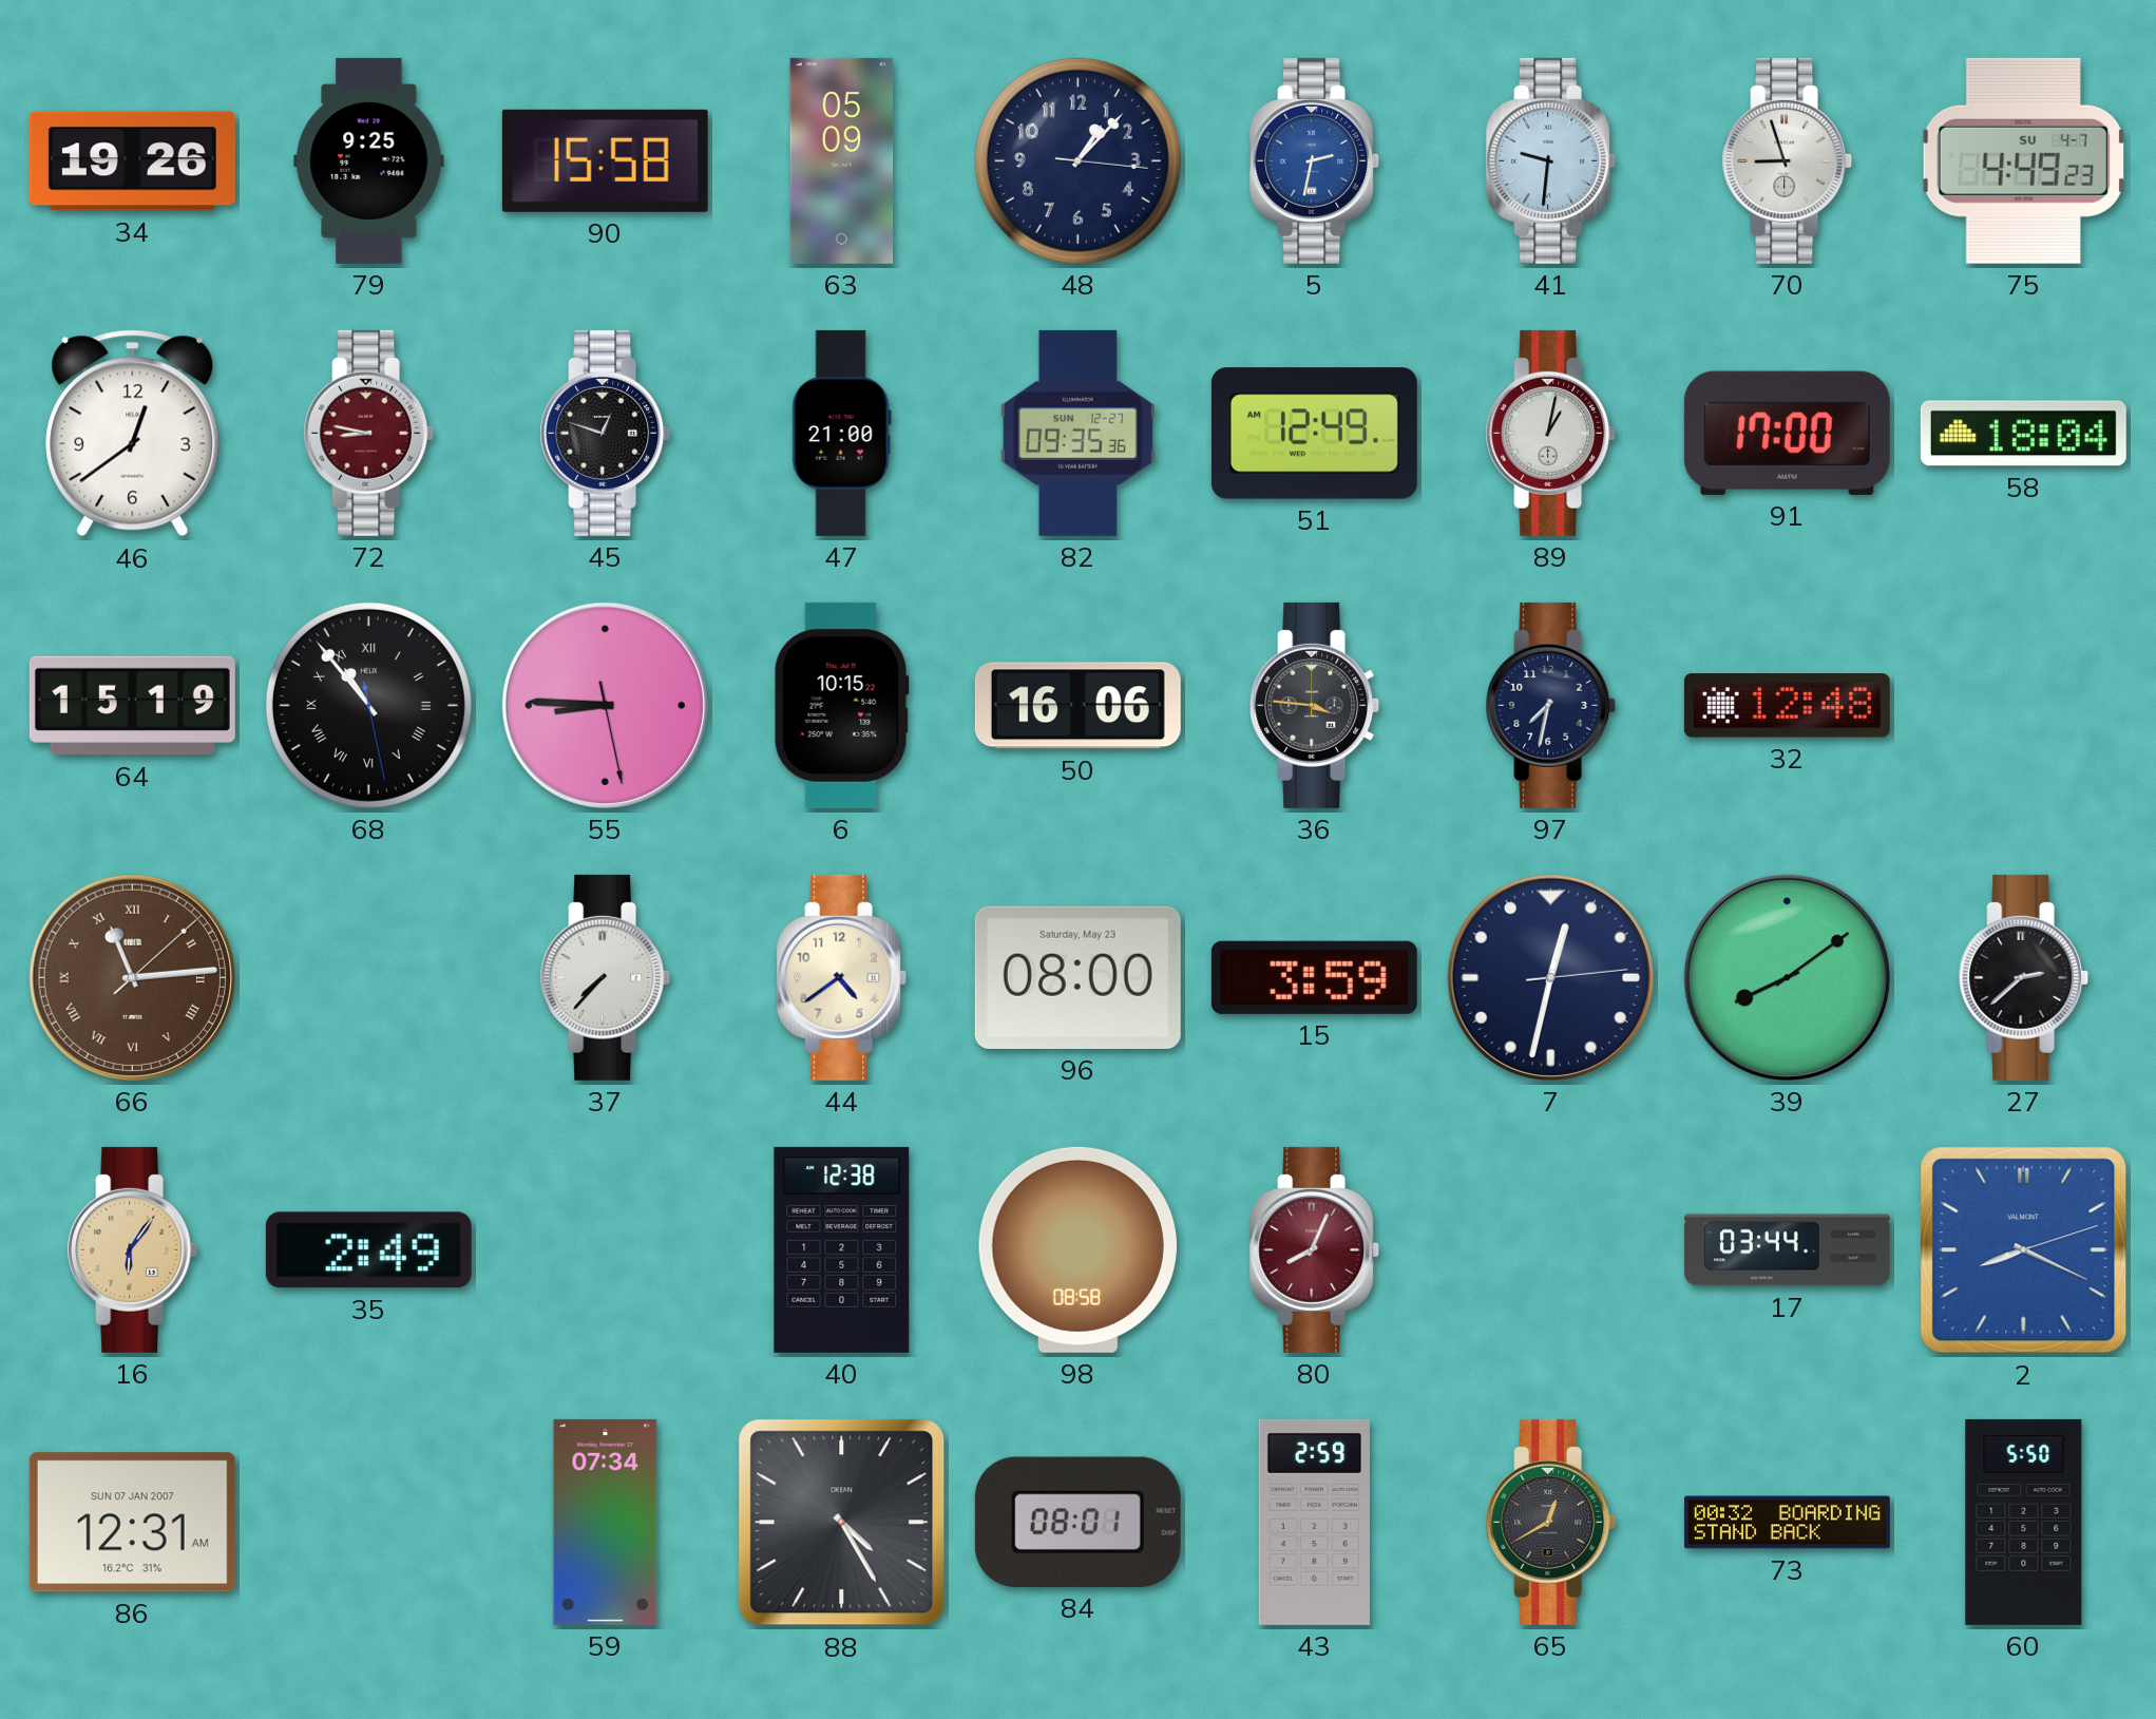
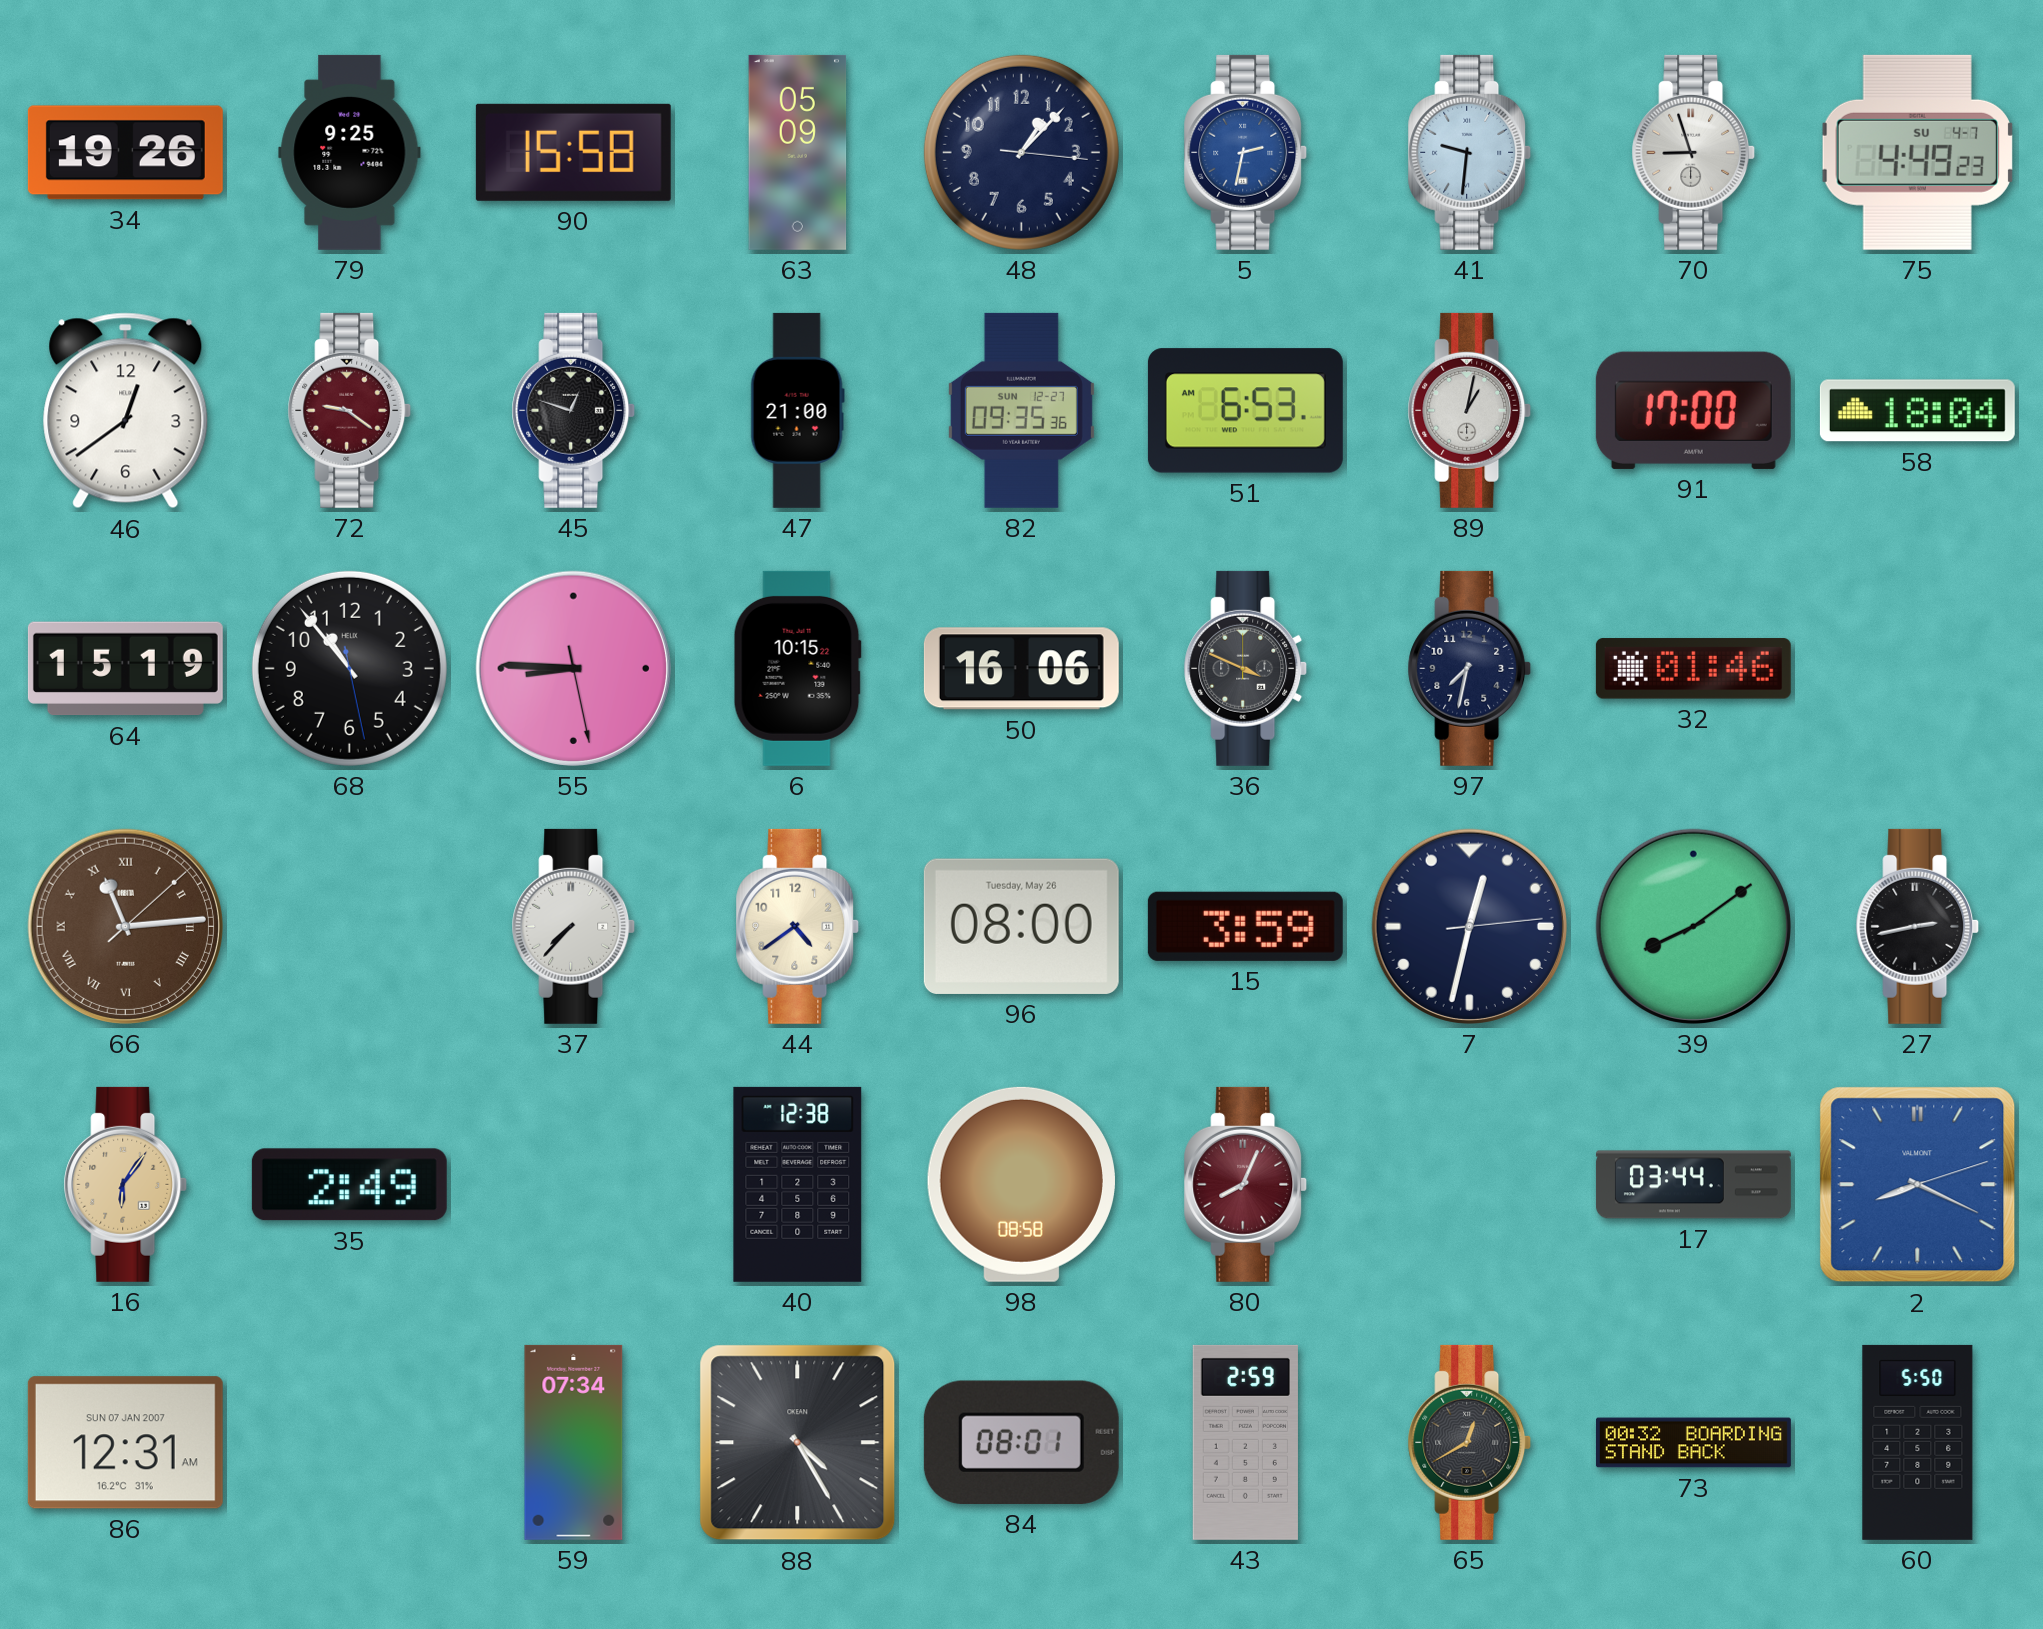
72: 8:47 -> 9:21
51: 12:49 -> 6:53
68 numerals: Roman -> Arabic
36: 3:46 -> 3:49
32: 12:48 -> 01:46
96 date: Saturday, May 23 -> Tuesday, May 26
27: 2:38 -> 2:43
